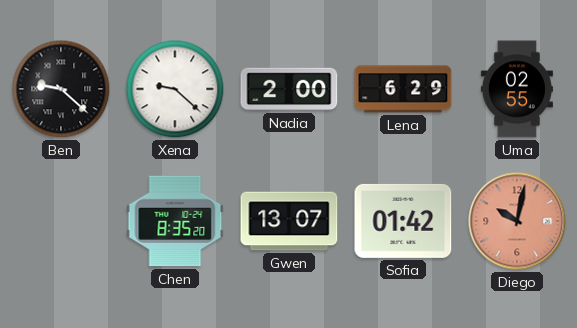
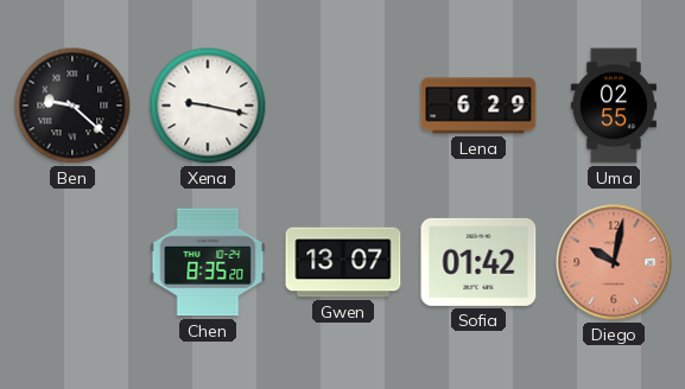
Xena: 9:22 -> 9:17
Nadia: 2:00 -> none
